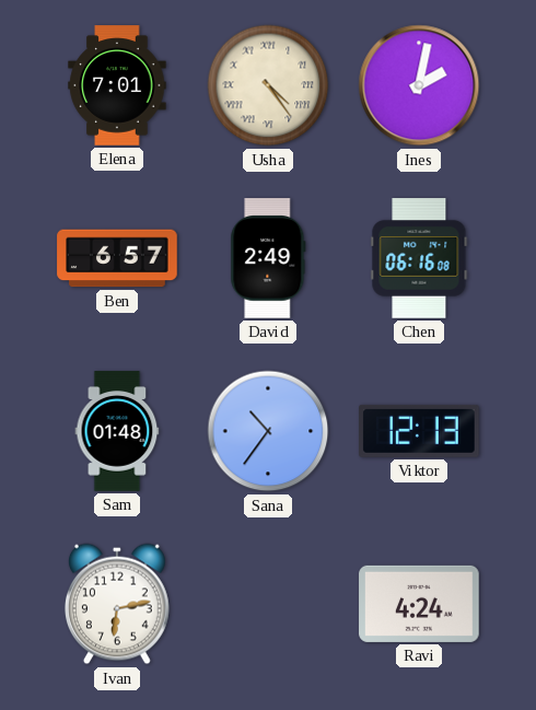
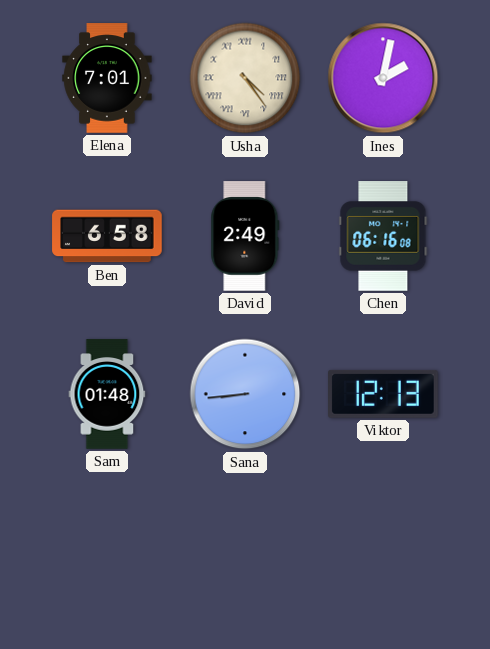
Ben: 6:57 -> 6:58
Sana: 10:36 -> 8:44
Ivan: 6:13 -> none
Ravi: 4:24 -> none
